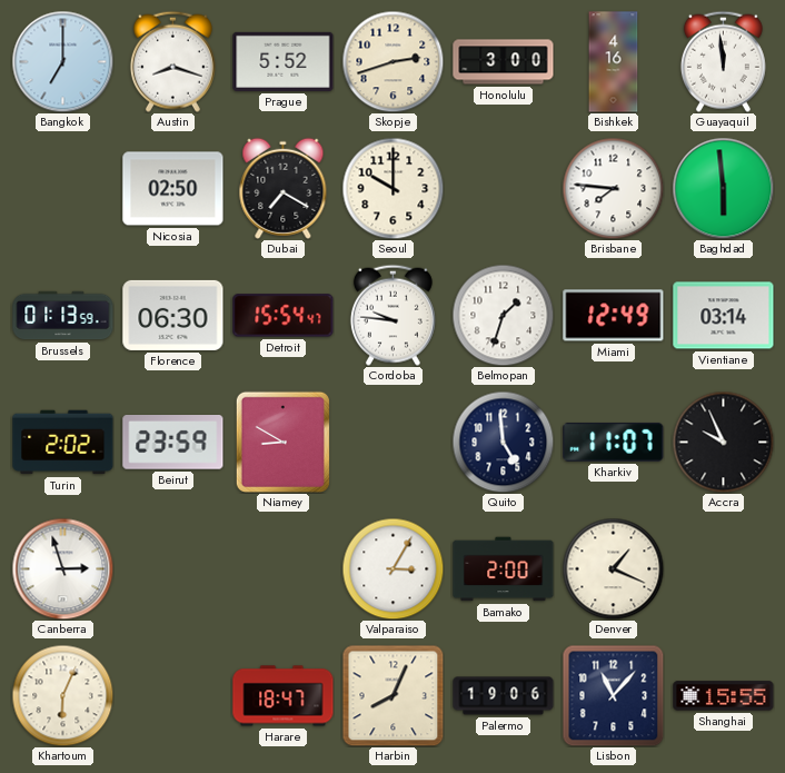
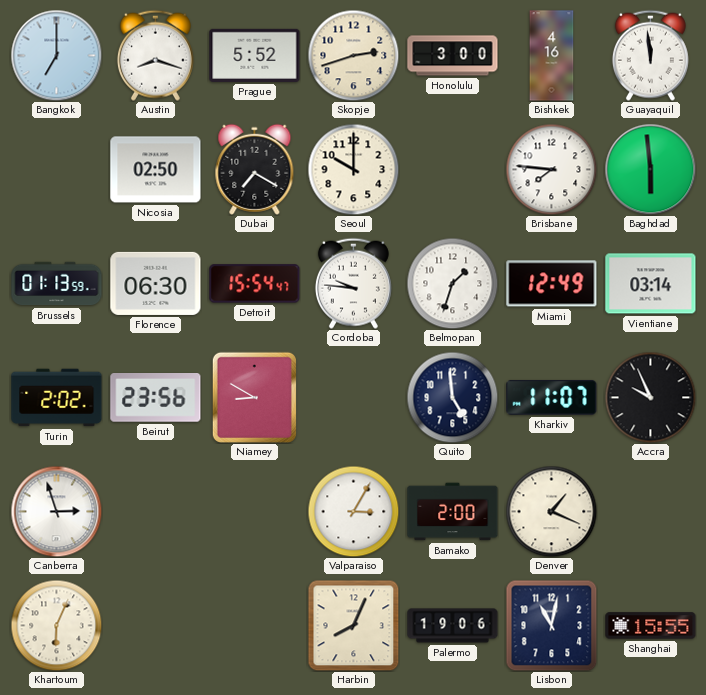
Beirut: 23:59 -> 23:56
Harare: 18:47 -> none
Lisbon: 11:07 -> 11:02
